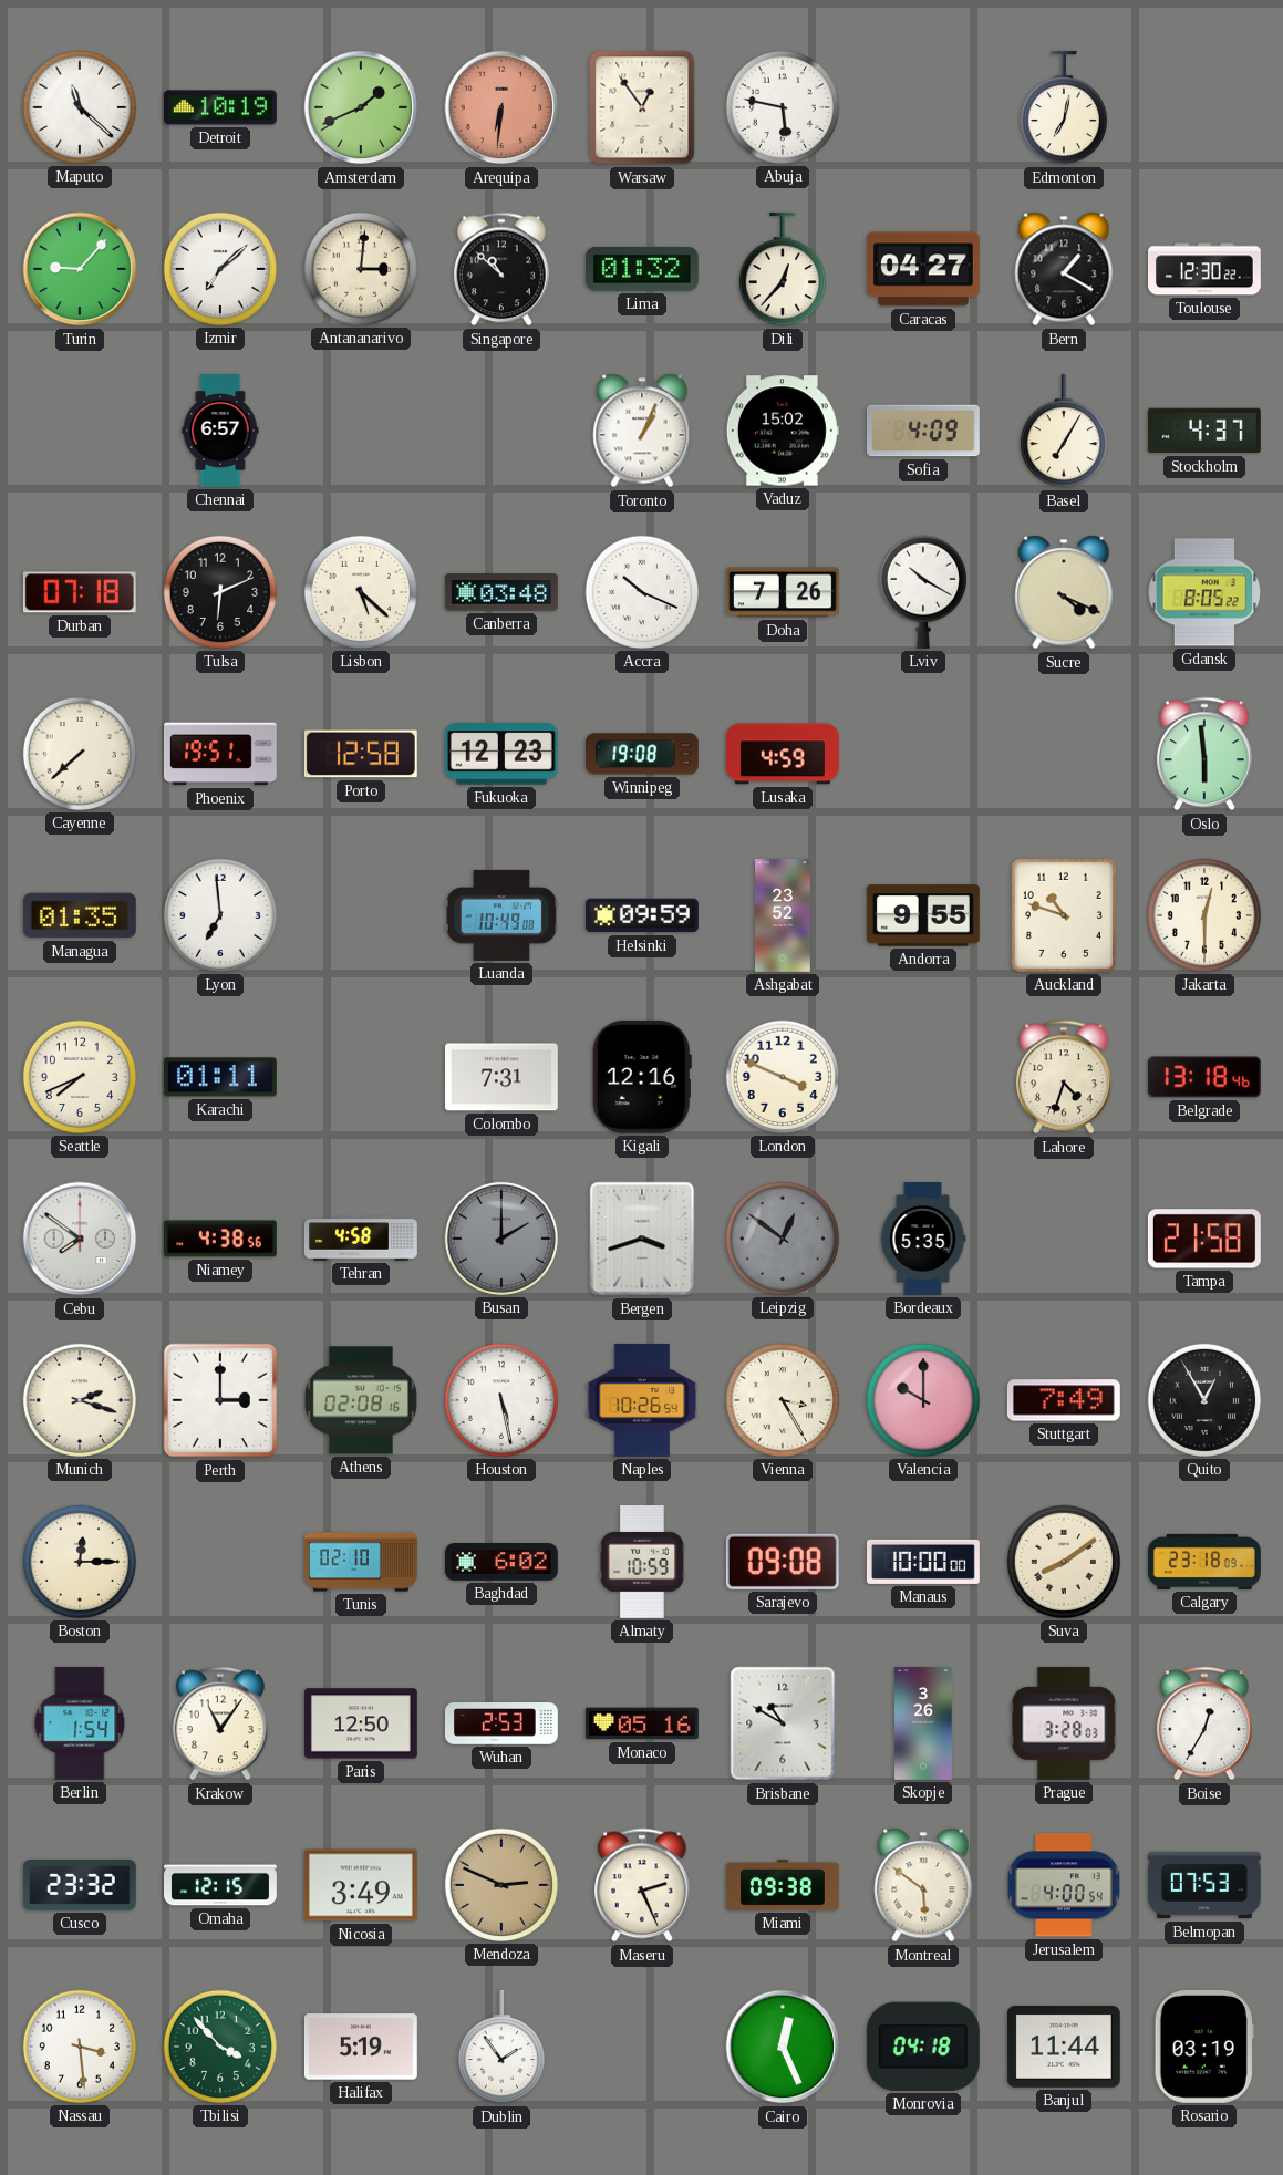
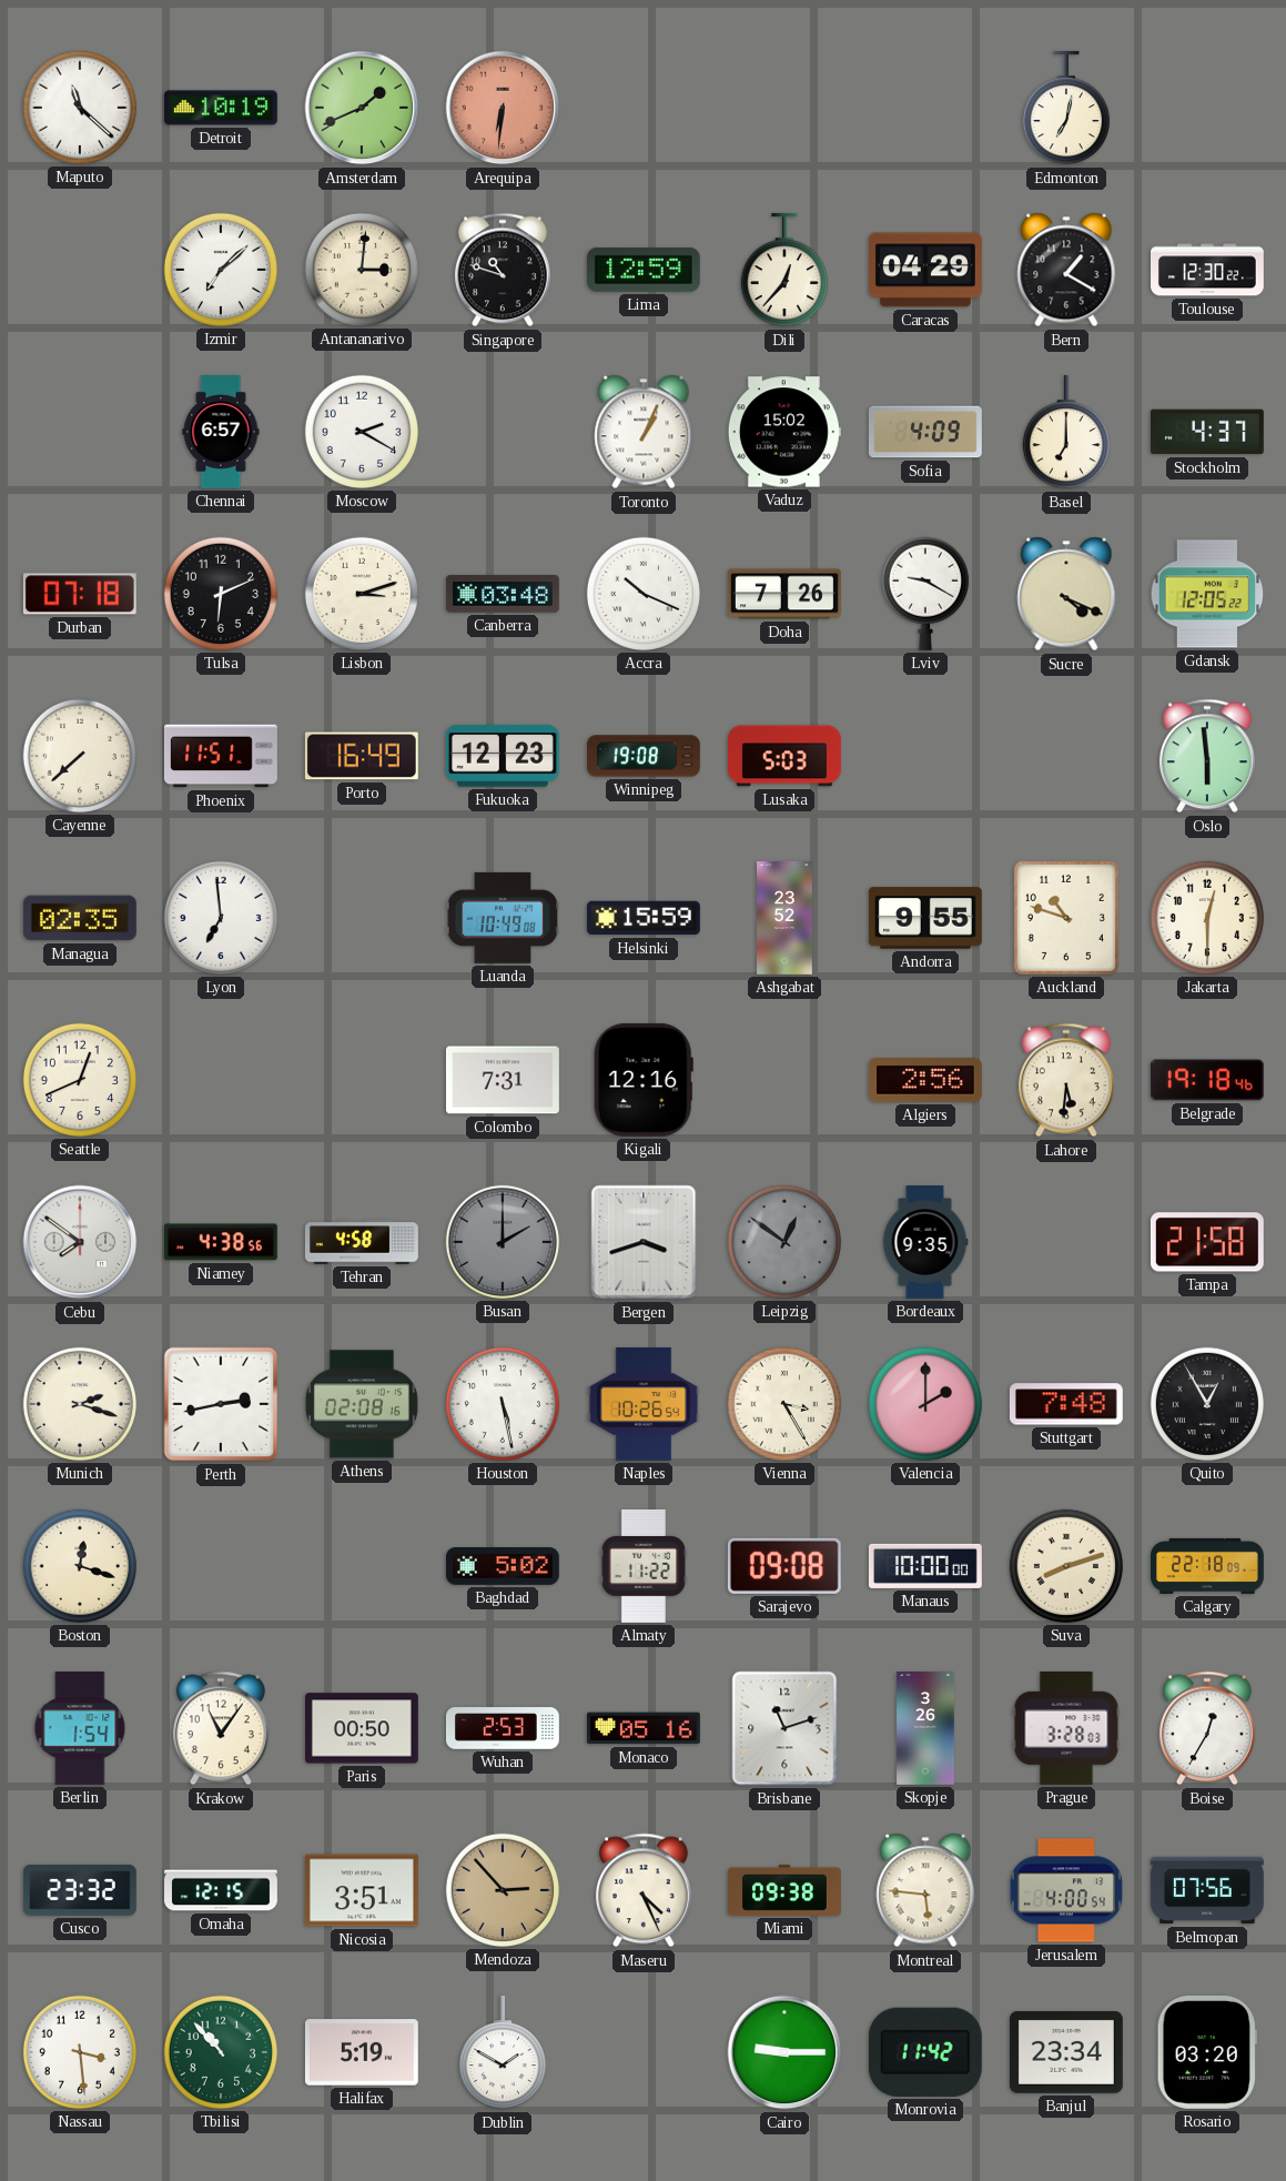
Warsaw: 12:54 -> none
Abuja: 5:47 -> none
Turin: 9:07 -> none
Singapore: 10:52 -> 10:48
Lima: 01:32 -> 12:59
Caracas: 04:27 -> 04:29
Moscow: none -> 2:20
Basel: 7:05 -> 7:00
Lisbon: 5:22 -> 3:12
Lviv: 10:20 -> 9:20
Gdansk: 8:05 -> 12:05
Phoenix: 19:51 -> 11:51
Porto: 12:58 -> 16:49
Lusaka: 4:59 -> 5:03
Managua: 01:35 -> 02:35
Helsinki: 09:59 -> 15:59
Seattle: 7:41 -> 12:41
Karachi: 01:11 -> none
London: 3:49 -> none
Algiers: none -> 2:56
Lahore: 4:33 -> 5:31
Belgrade: 13:18 -> 19:18
Bordeaux: 5:35 -> 9:35
Perth: 3:00 -> 2:43
Valencia: 10:00 -> 2:00
Stuttgart: 7:49 -> 7:48
Boston: 12:15 -> 12:18
Tunis: 02:10 -> none
Baghdad: 6:02 -> 5:02
Almaty: 10:59 -> 11:22
Suva: 8:09 -> 8:12
Calgary: 23:18 -> 22:18
Paris: 12:50 -> 00:50
Brisbane: 10:50 -> 11:12
Nicosia: 3:49 -> 3:51
Mendoza: 2:49 -> 2:53
Maseru: 2:26 -> 4:26
Montreal: 5:51 -> 5:46
Belmopan: 07:53 -> 07:56
Tbilisi: 3:53 -> 10:53
Dublin: 1:54 -> 1:50
Cairo: 12:26 -> 9:15
Monrovia: 04:18 -> 11:42
Banjul: 11:44 -> 23:34
Rosario: 03:19 -> 03:20
